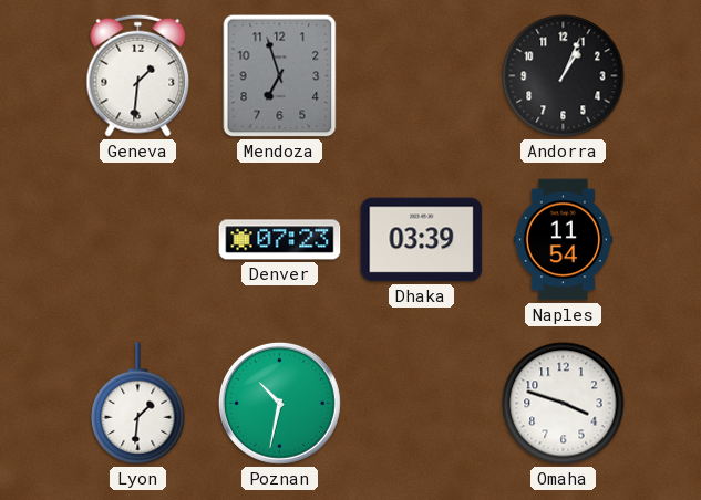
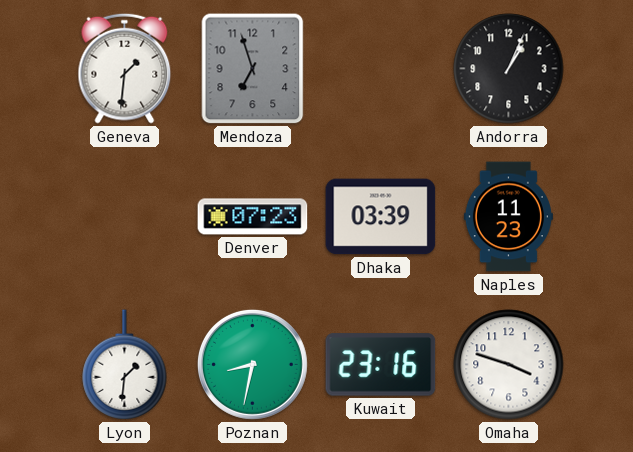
Naples: 11:54 -> 11:23
Poznan: 10:32 -> 8:32
Kuwait: none -> 23:16
